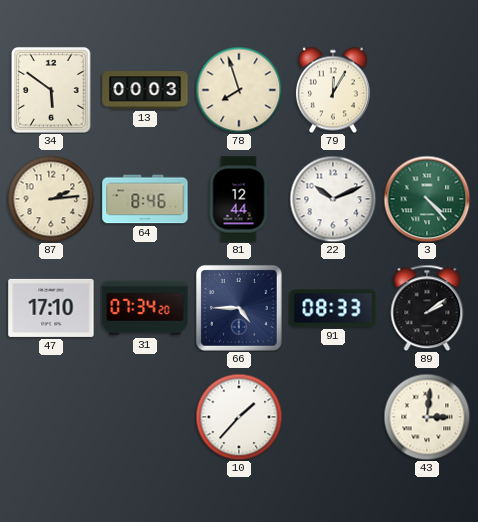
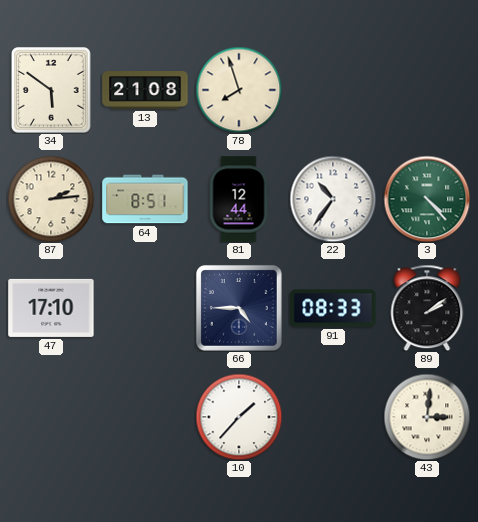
13: 00:03 -> 21:08
79: 12:05 -> none
64: 8:46 -> 8:51
22: 10:11 -> 10:36
31: 07:34 -> none
